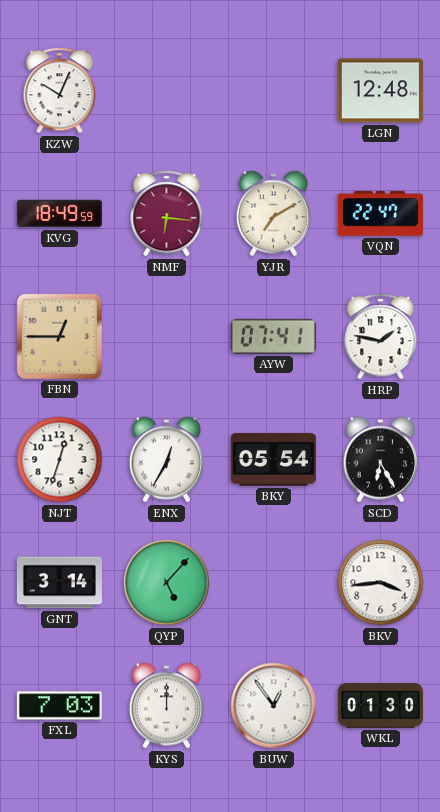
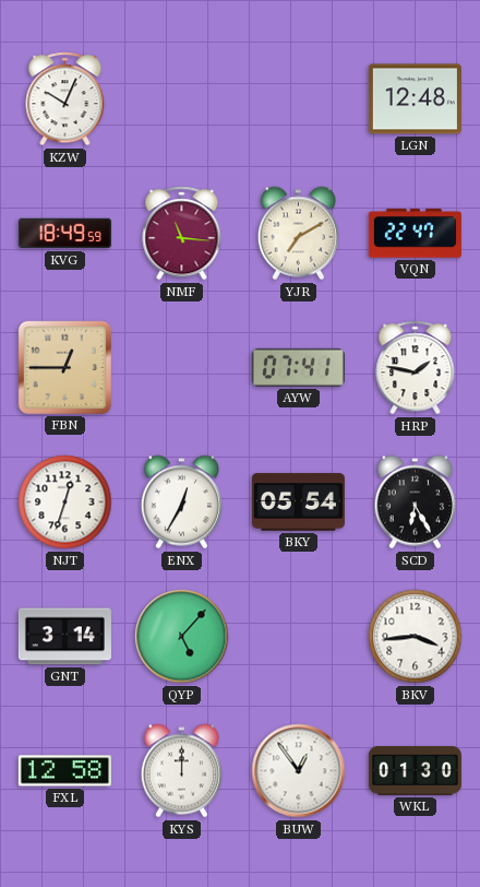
NMF: 6:16 -> 11:16
FXL: 7:03 -> 12:58
